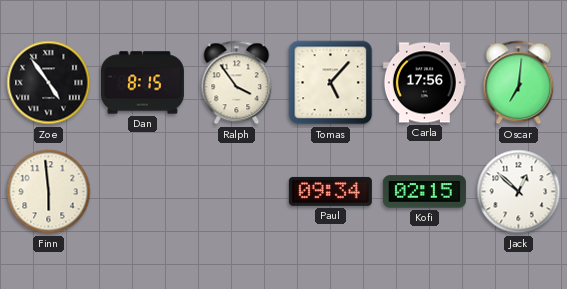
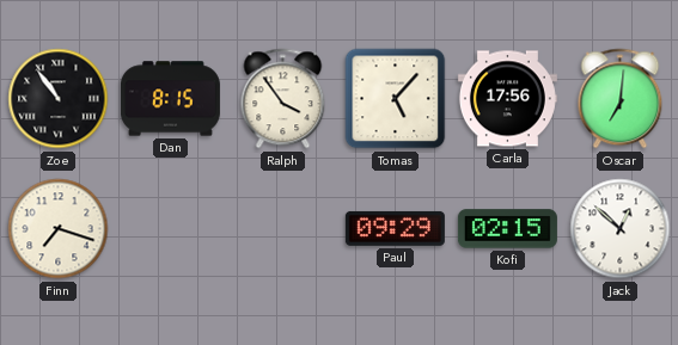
Zoe: 4:54 -> 10:54
Finn: 5:59 -> 7:18
Paul: 09:34 -> 09:29
